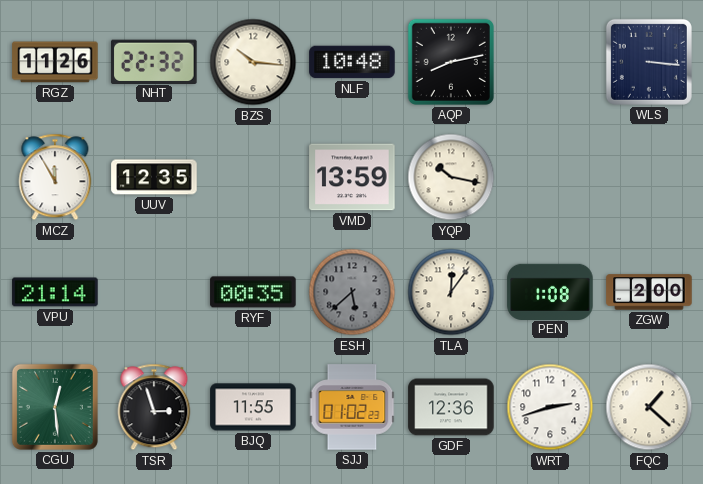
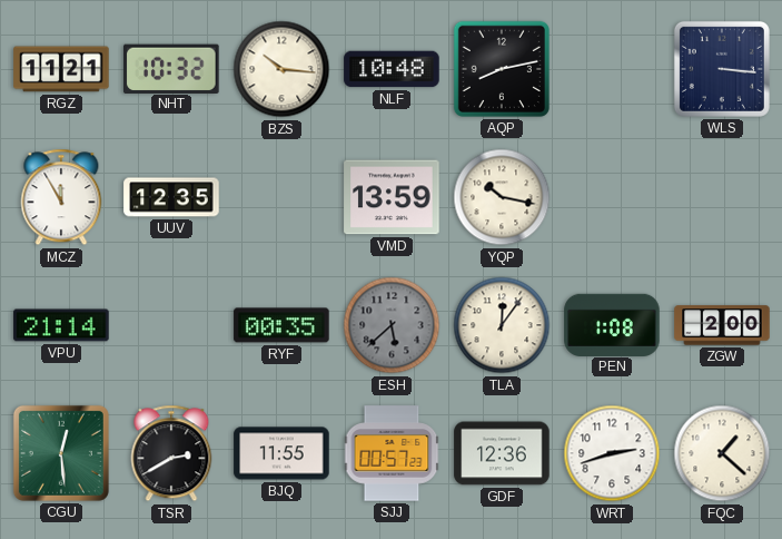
RGZ: 11:26 -> 11:21
NHT: 22:32 -> 10:32
TSR: 2:57 -> 2:40
SJJ: 01:02 -> 00:57
